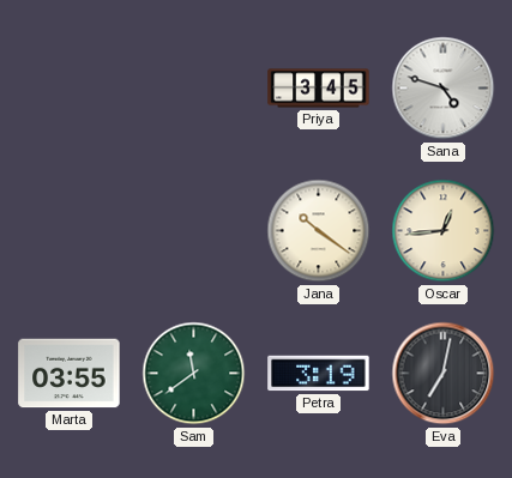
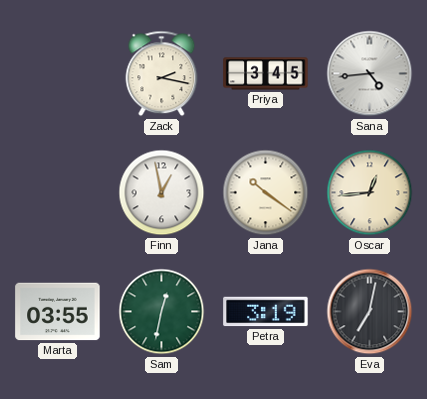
Zack: none -> 2:17
Sana: 4:48 -> 4:44
Finn: none -> 12:58
Sam: 11:39 -> 12:32
